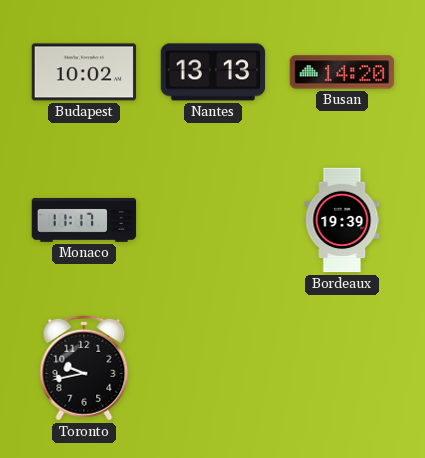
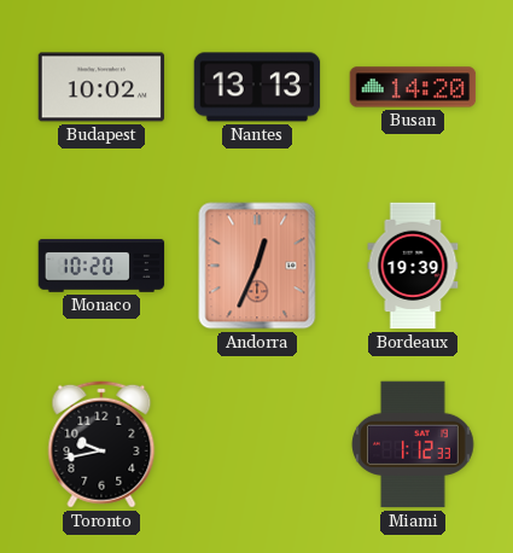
Monaco: 11:17 -> 10:20
Andorra: none -> 12:34
Miami: none -> 1:12
